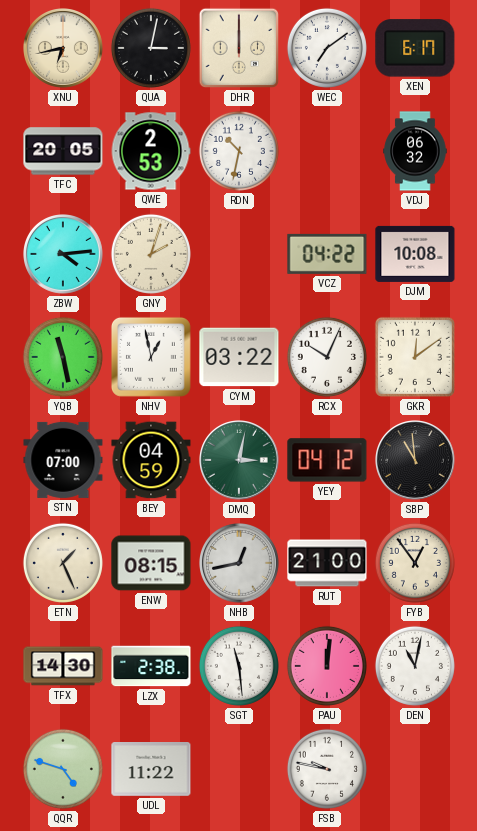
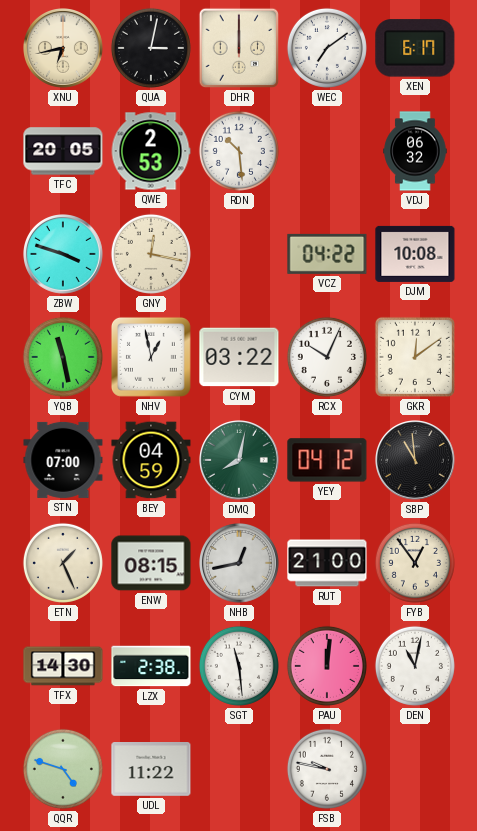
RDN: 10:32 -> 10:29
ZBW: 4:14 -> 3:48
GNY: 2:03 -> 12:17
DMQ: 3:02 -> 8:02
